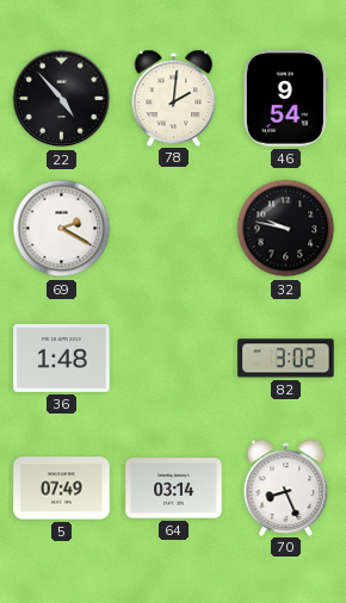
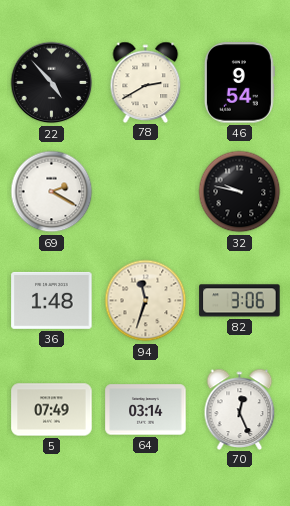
78: 2:01 -> 2:40
94: none -> 11:33
82: 3:02 -> 3:06
70: 8:26 -> 12:26
